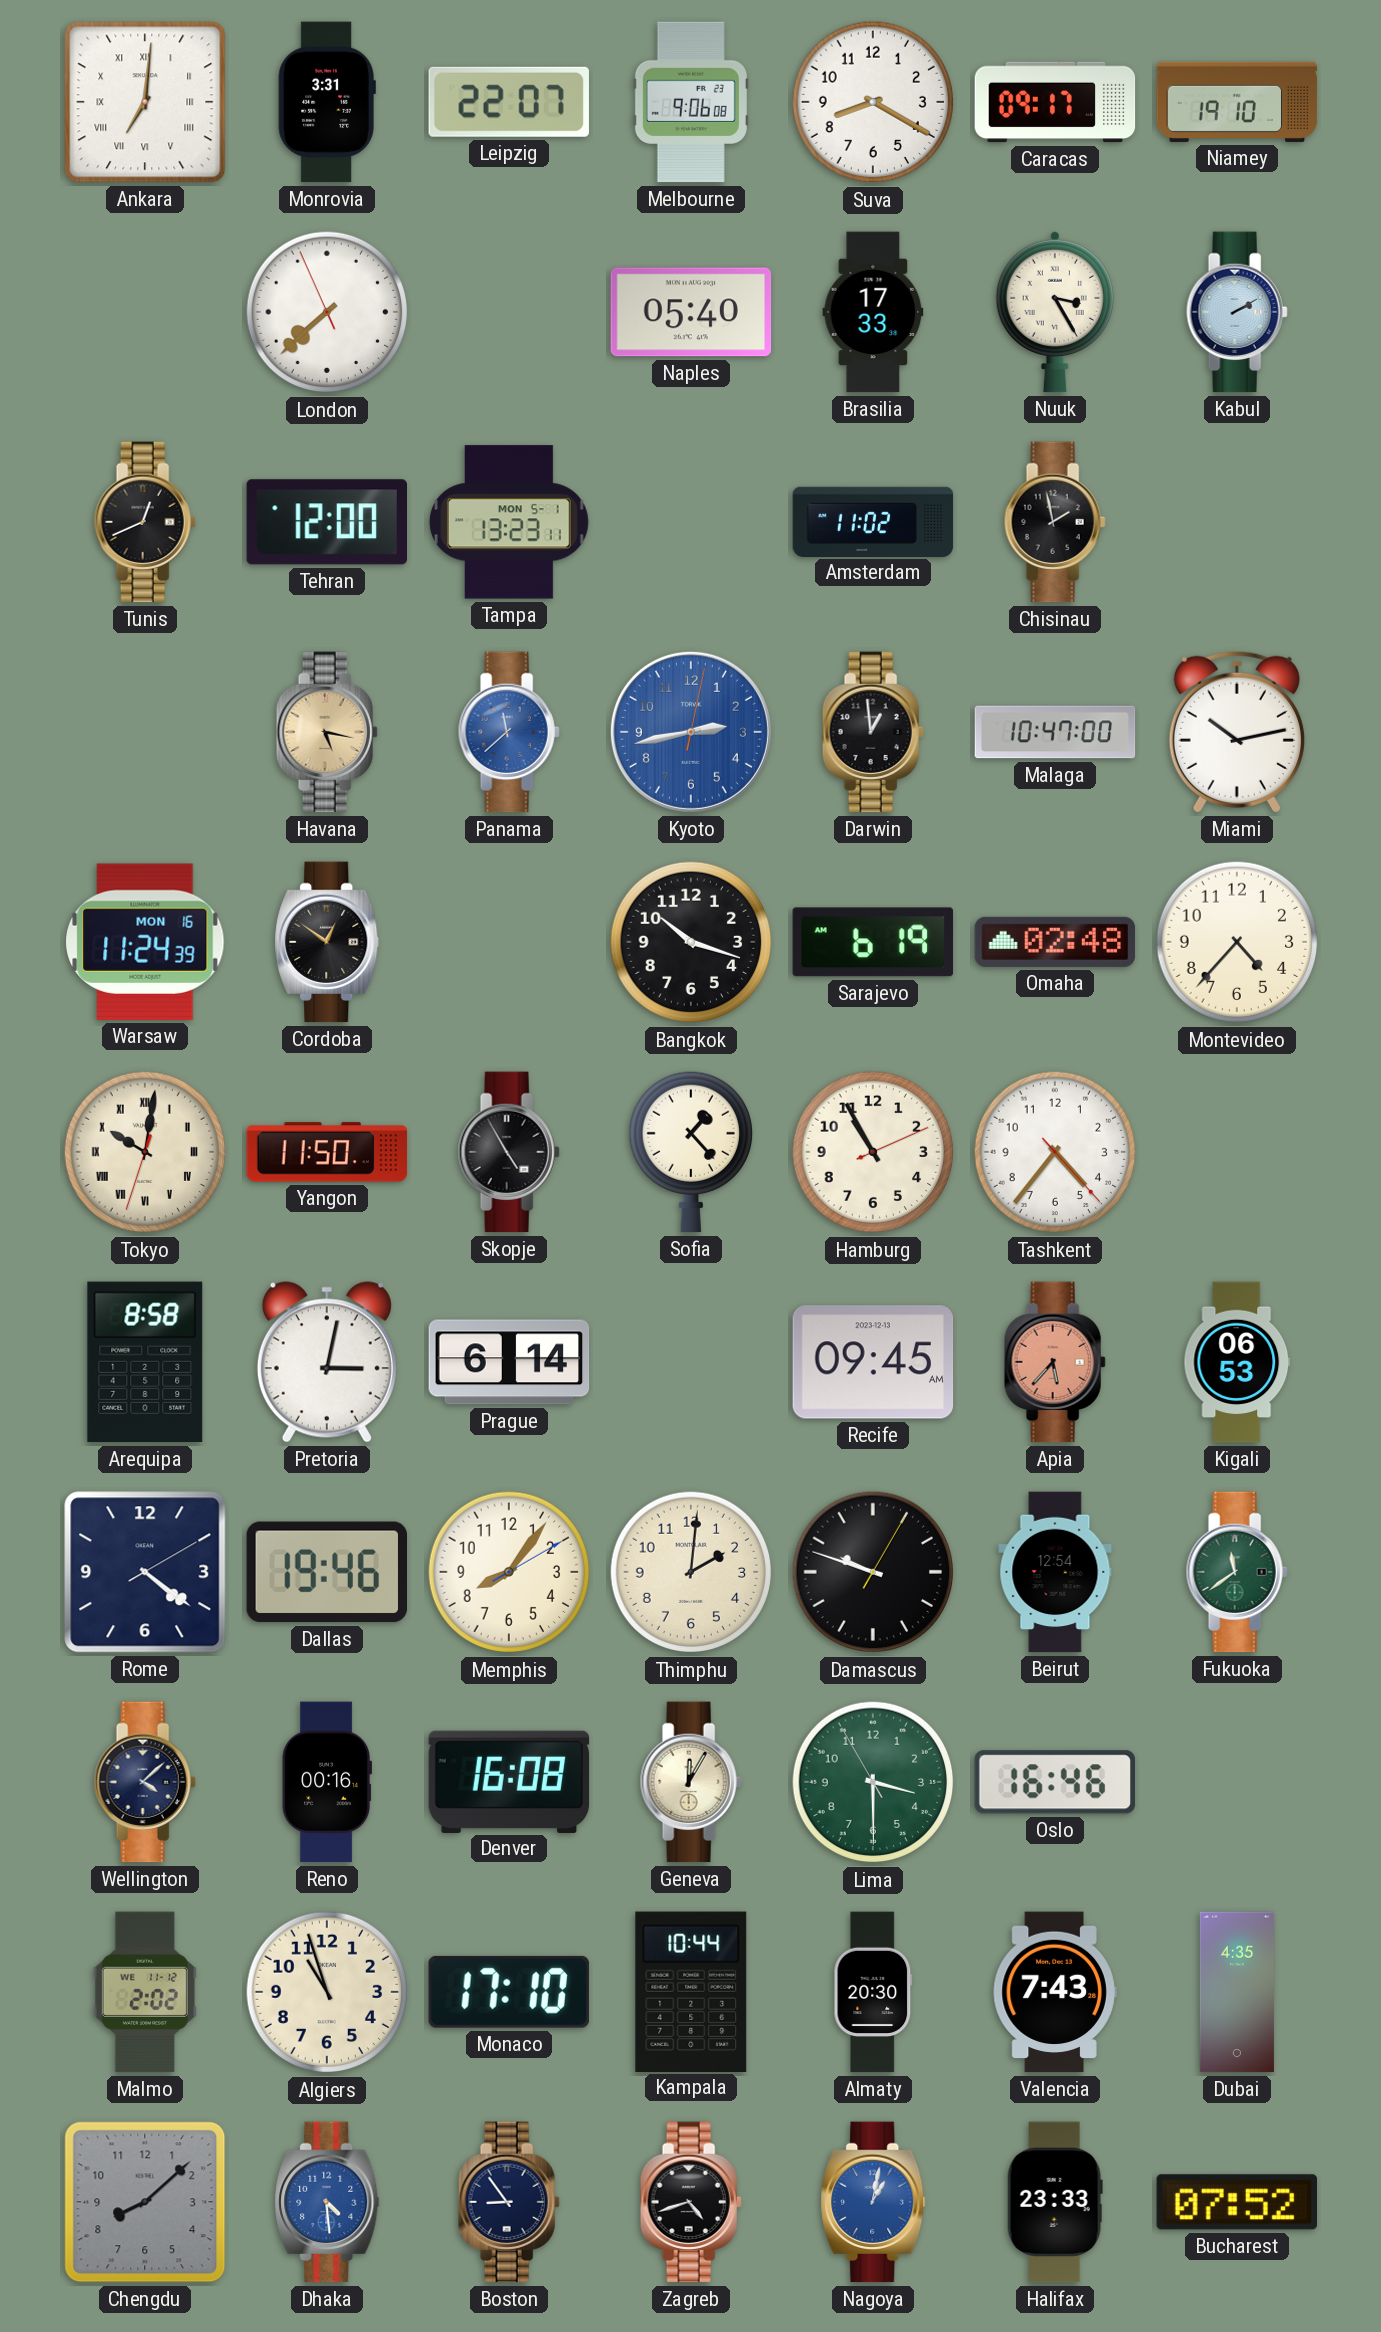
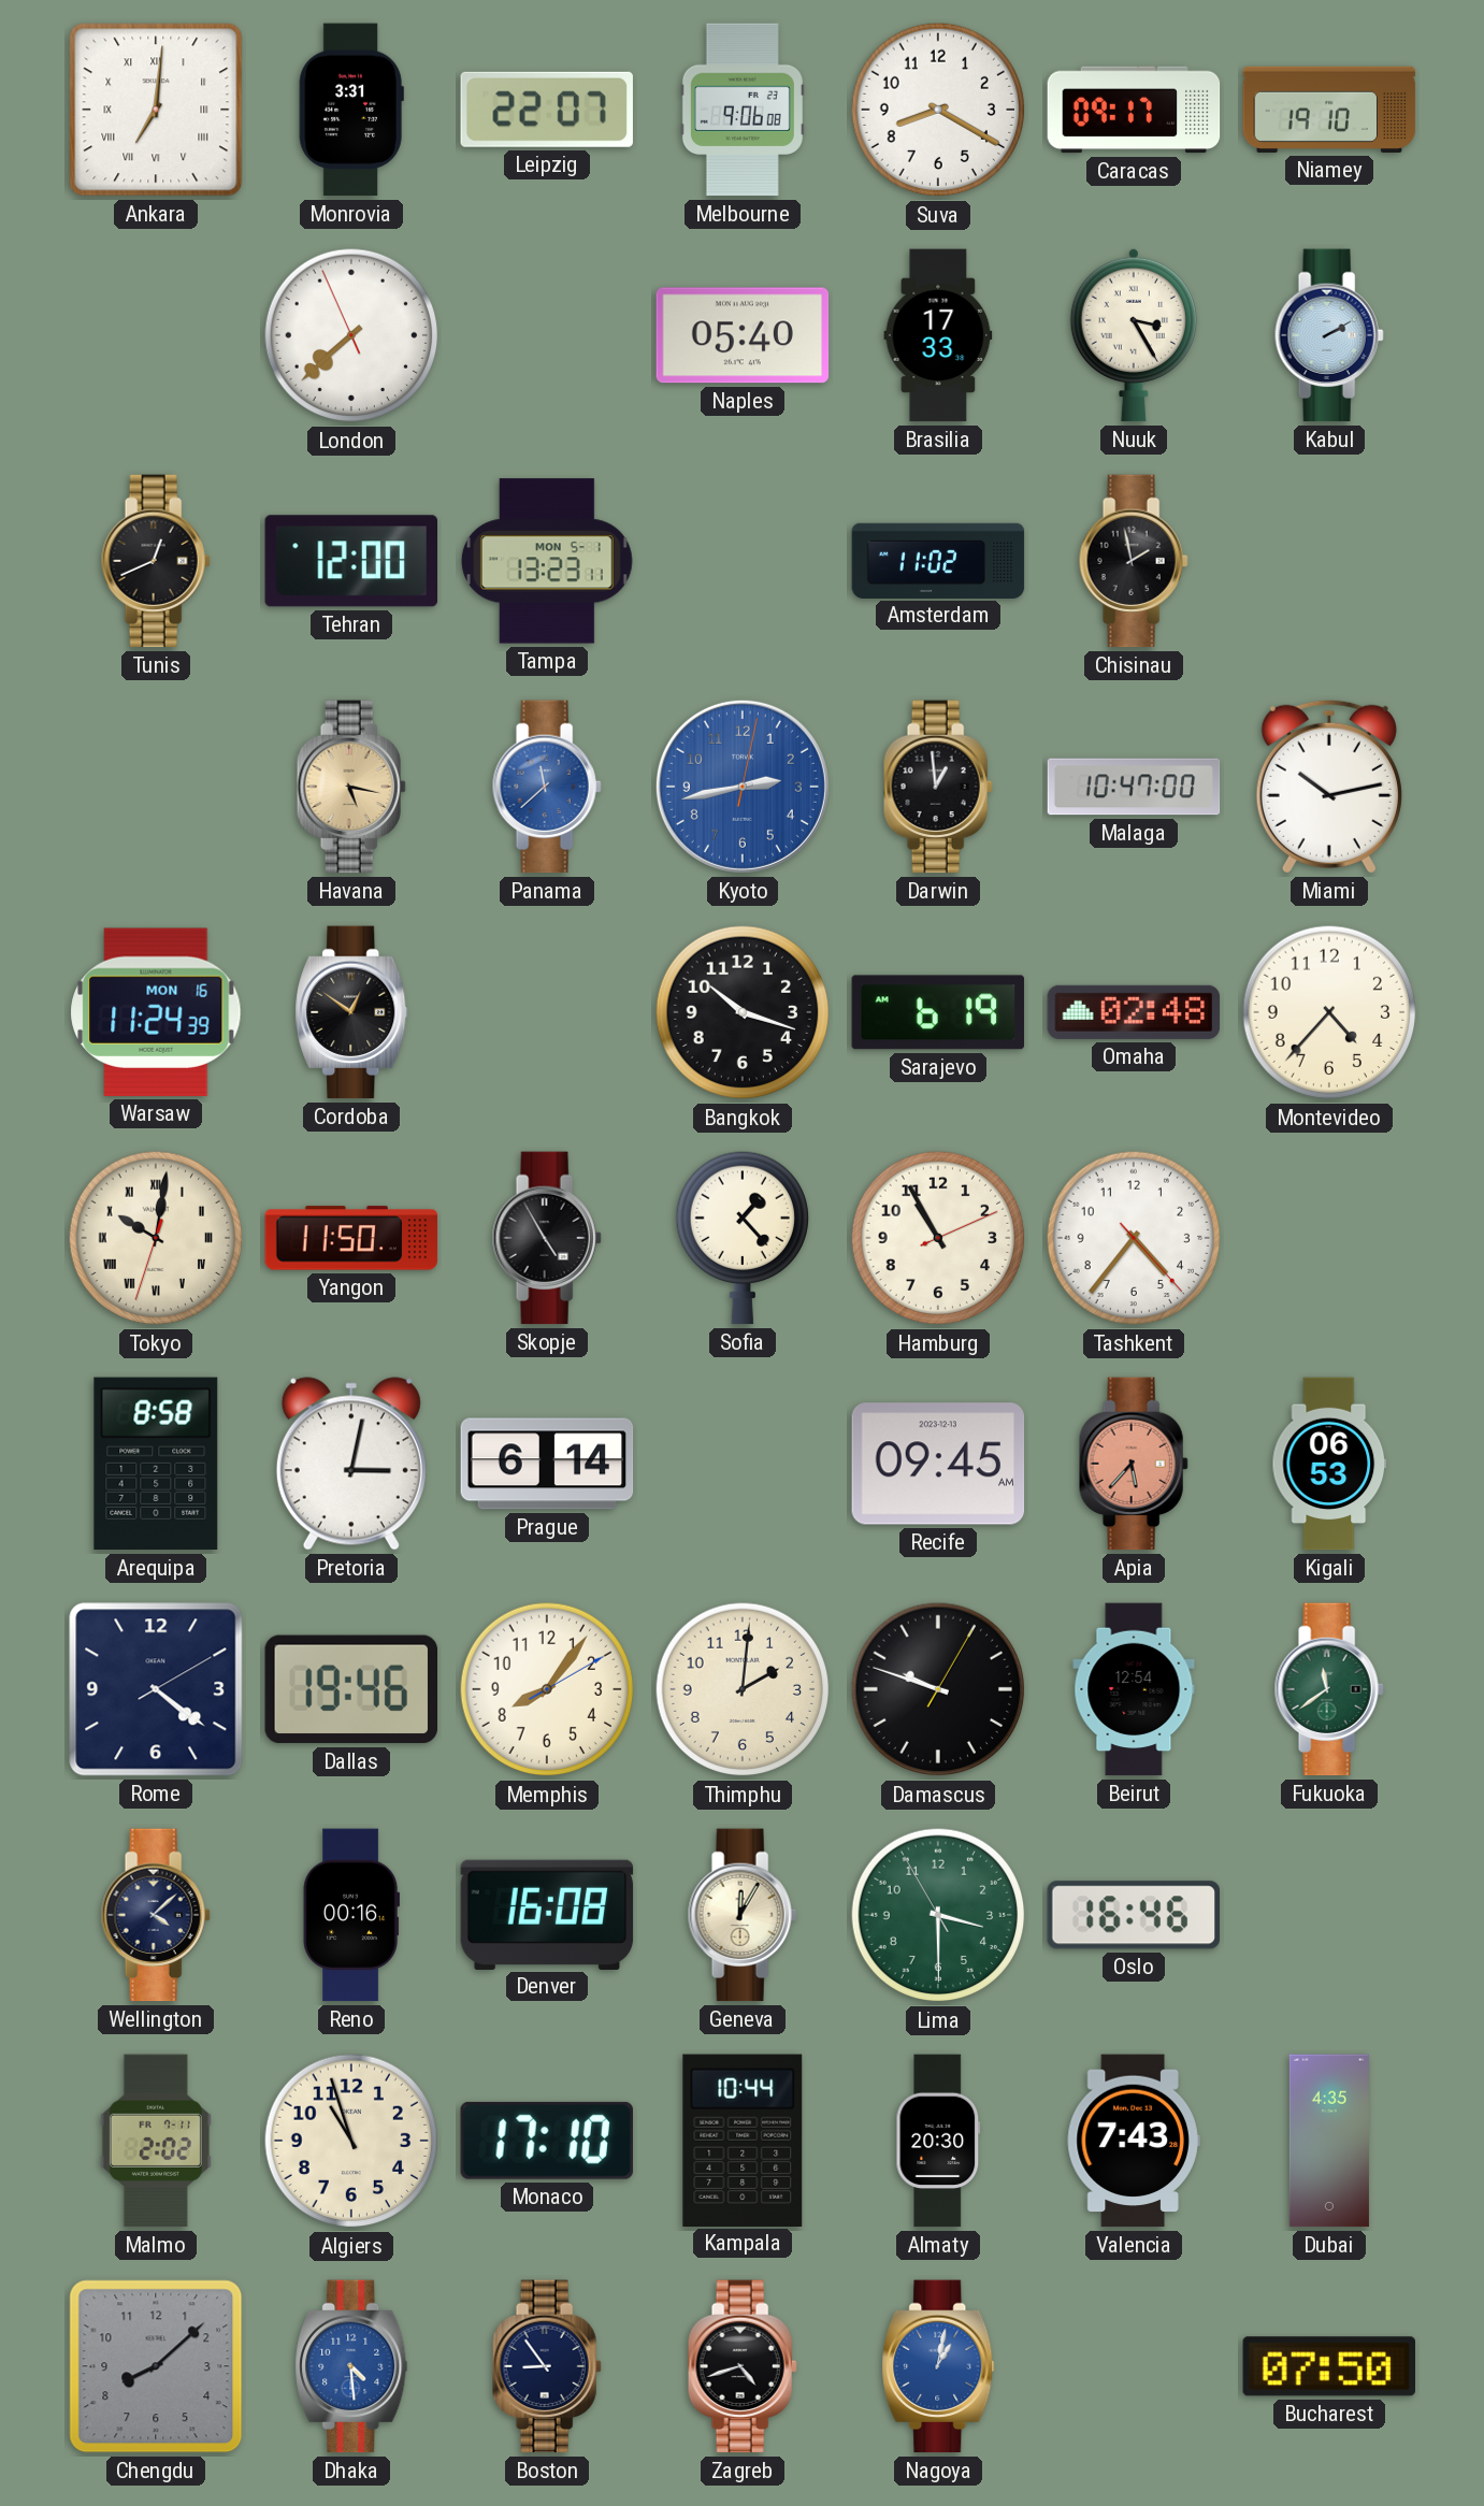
Malmo date: WE 11-12 -> FR 7-11
Halifax: 23:33 -> none
Bucharest: 07:52 -> 07:50
